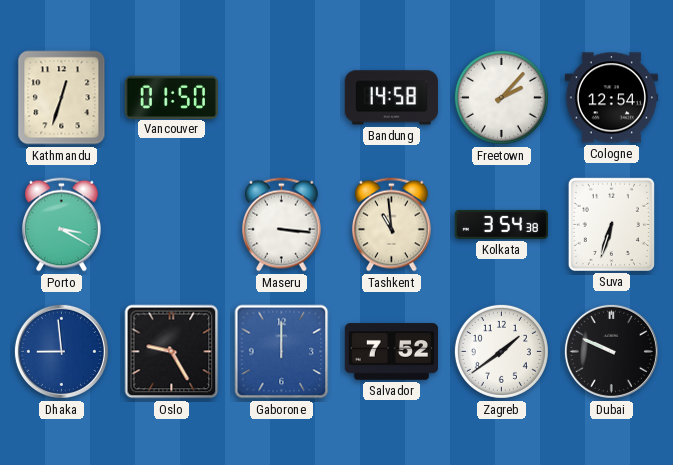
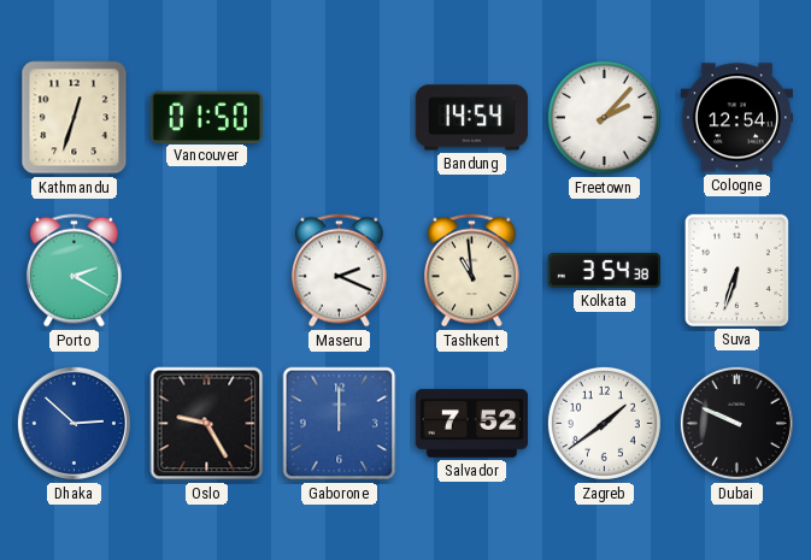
Bandung: 14:58 -> 14:54
Porto: 3:20 -> 2:20
Maseru: 3:16 -> 2:19
Dhaka: 8:59 -> 2:52
